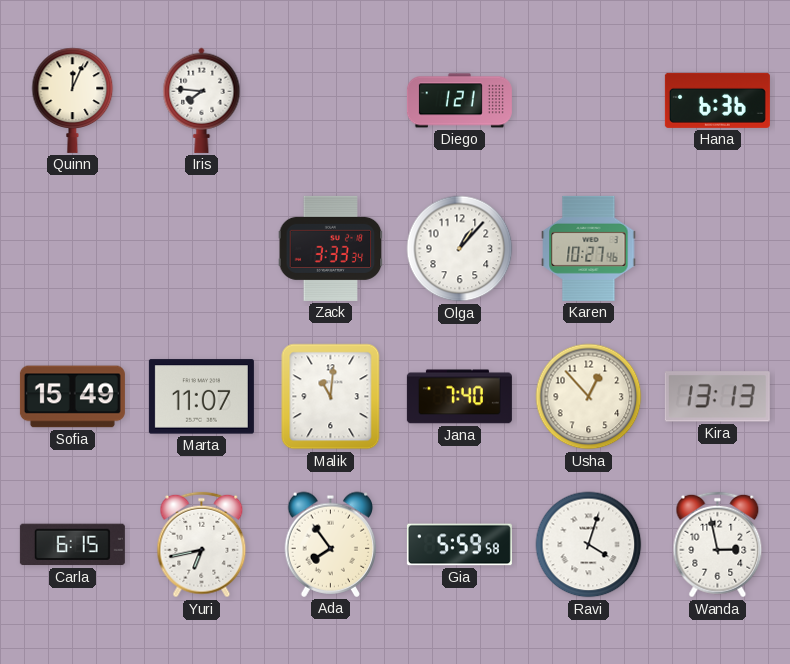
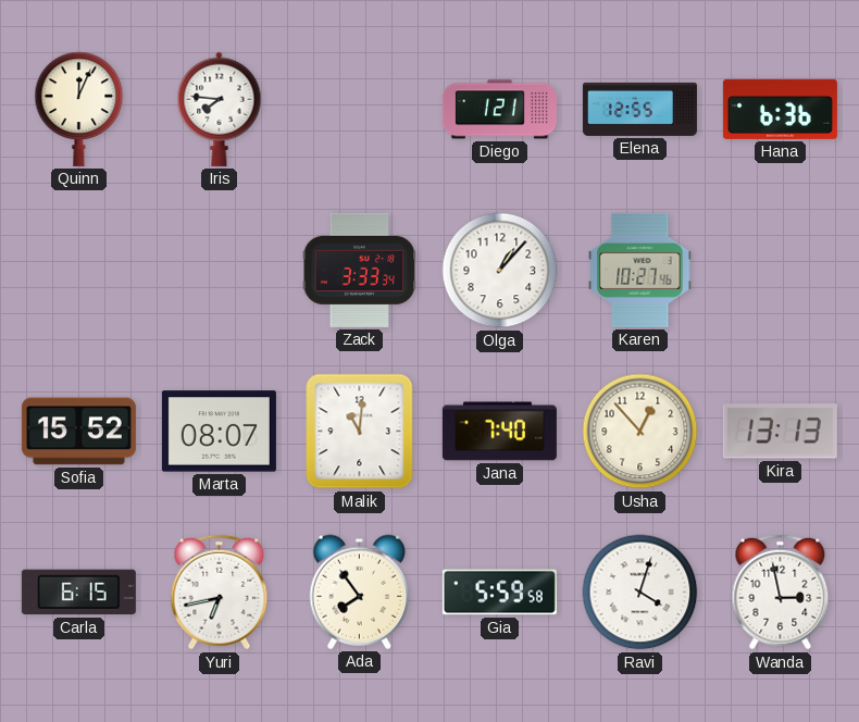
Elena: none -> 12:55
Sofia: 15:49 -> 15:52
Marta: 11:07 -> 08:07
